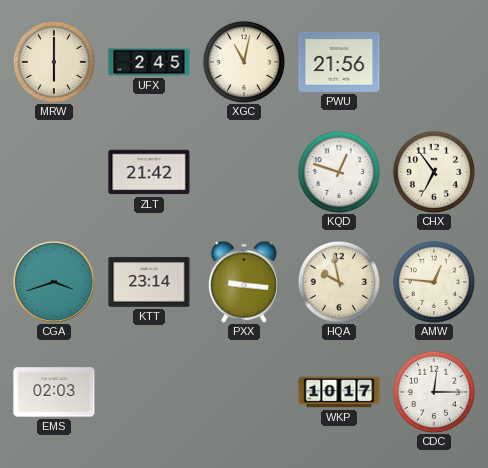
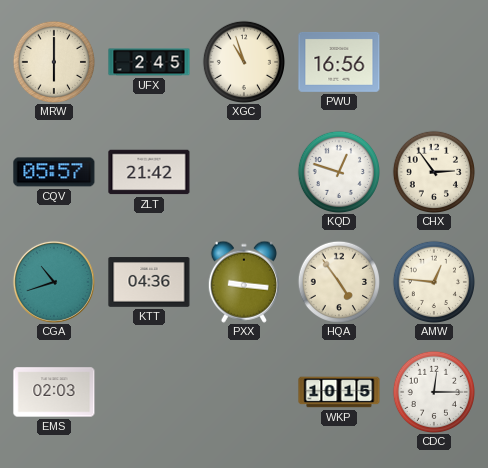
XGC: 11:02 -> 10:57
PWU: 21:56 -> 16:56
CQV: none -> 05:57
CHX: 6:54 -> 2:54
CGA: 3:42 -> 10:42
KTT: 23:14 -> 04:36
HQA: 9:58 -> 4:54
WKP: 10:17 -> 10:15
